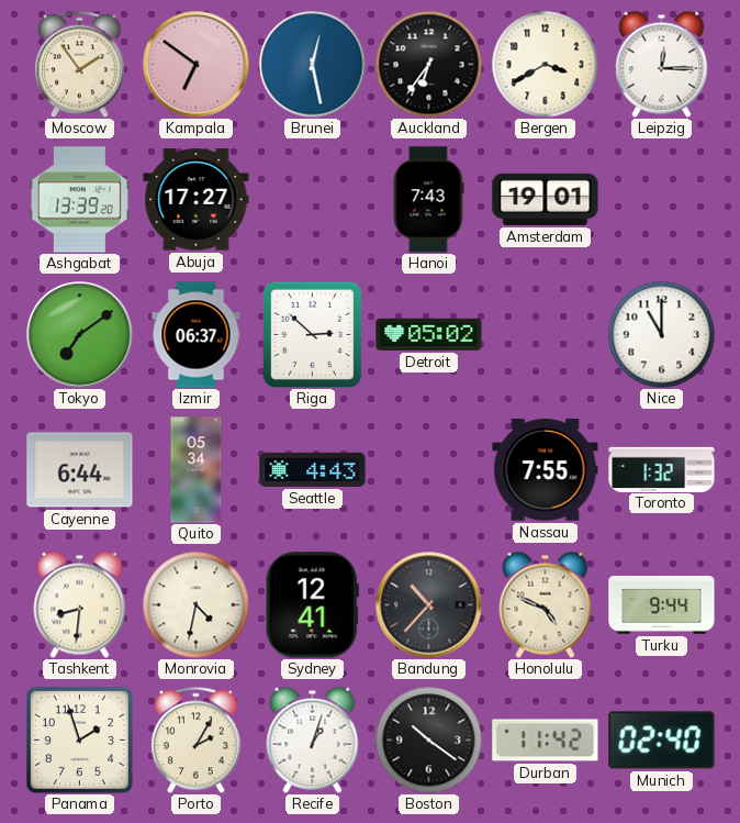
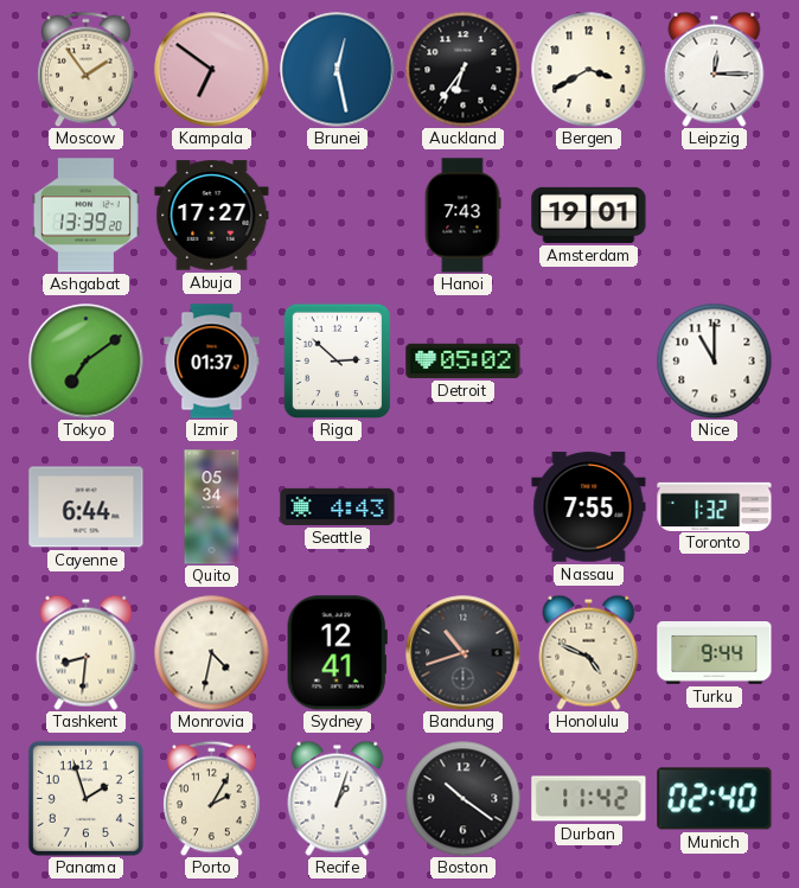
Izmir: 06:37 -> 01:37
Bandung: 10:37 -> 10:42
